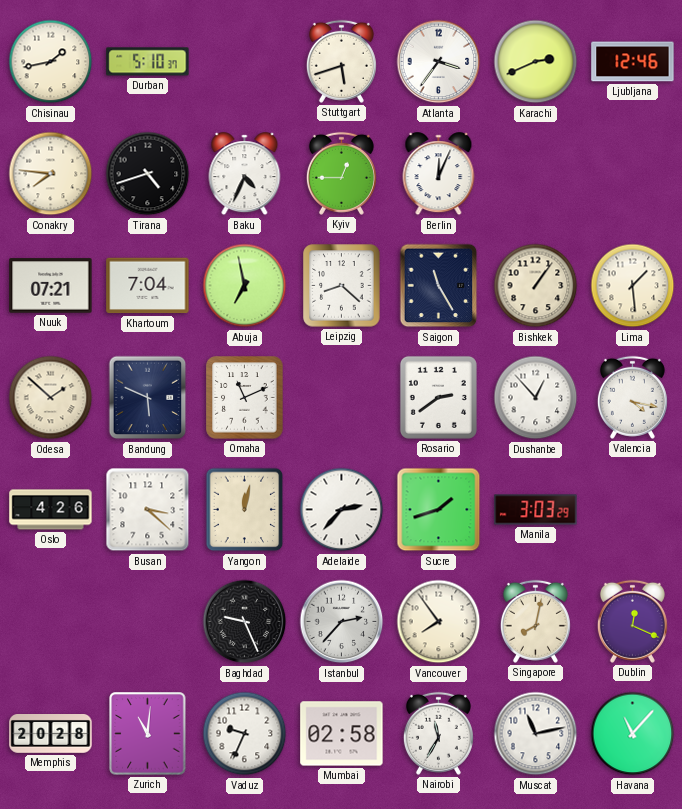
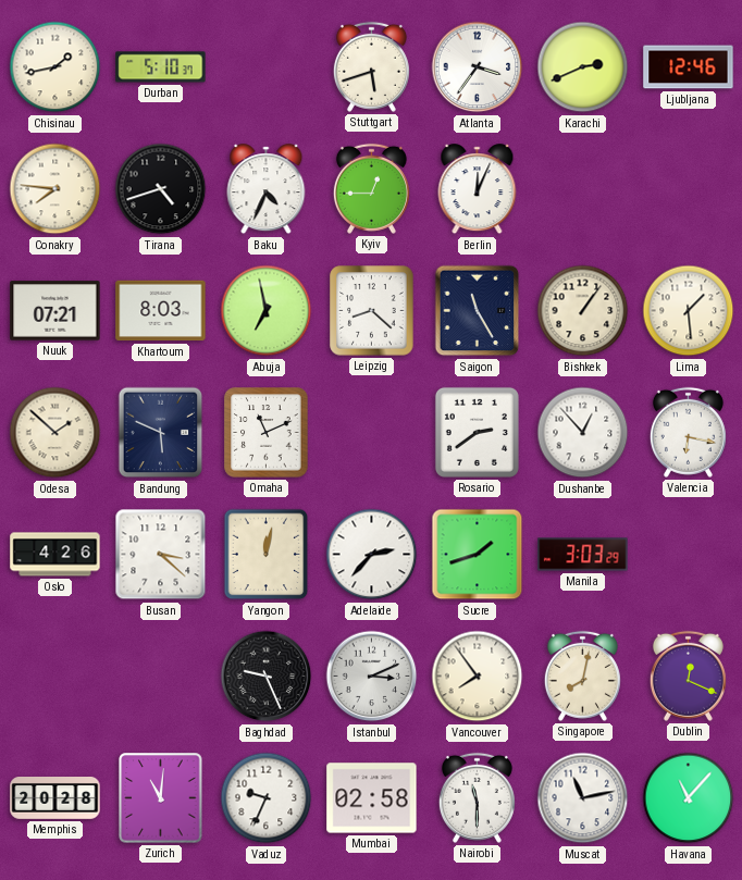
Khartoum: 7:04 -> 8:03
Valencia: 4:17 -> 6:17
Istanbul: 2:37 -> 3:11
Nairobi: 11:35 -> 11:30
